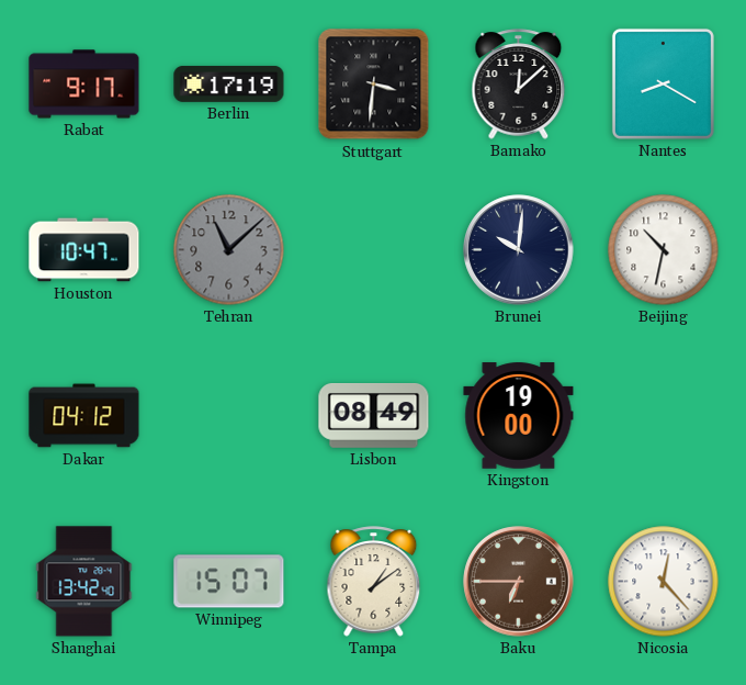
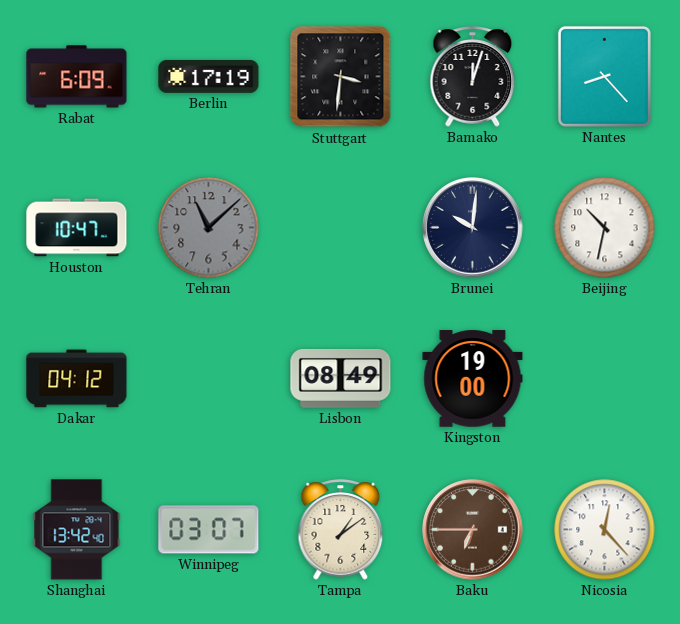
Rabat: 9:17 -> 6:09
Bamako: 12:08 -> 12:03
Nantes: 8:20 -> 8:23
Winnipeg: 15:07 -> 03:07
